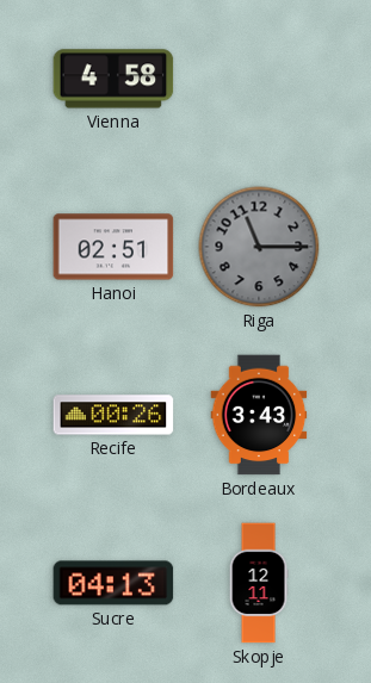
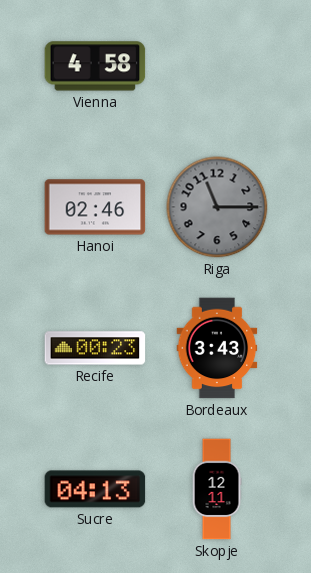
Hanoi: 02:51 -> 02:46
Recife: 00:26 -> 00:23
